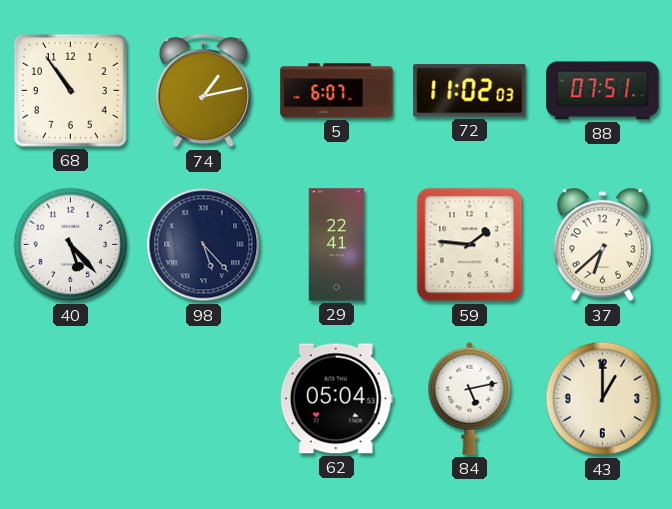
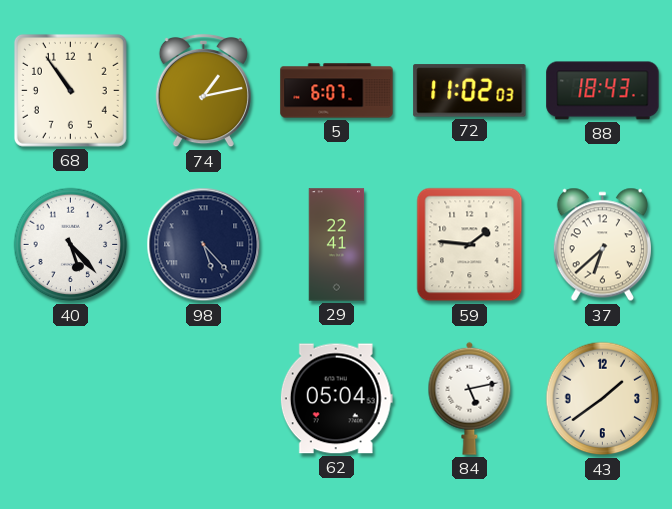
88: 07:51 -> 18:43
43: 1:00 -> 1:39
